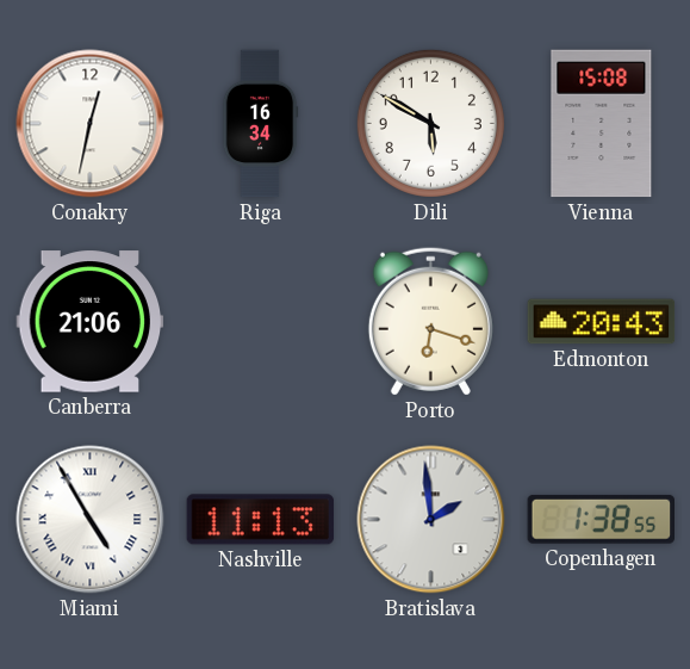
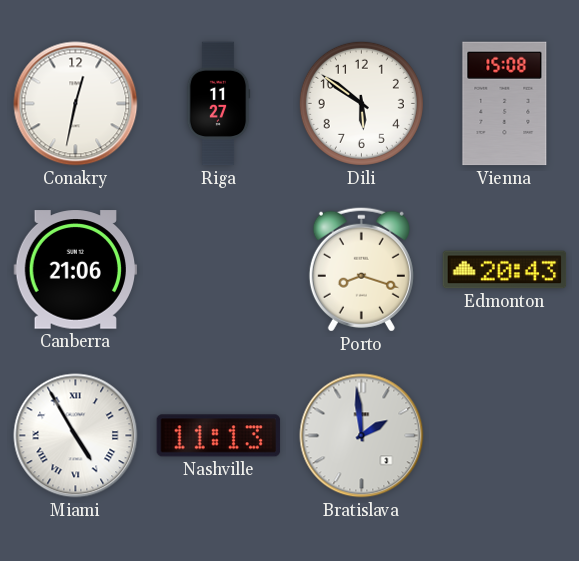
Riga: 16:34 -> 11:27
Dili: 5:50 -> 5:51
Porto: 6:18 -> 8:18
Copenhagen: 1:38 -> none
